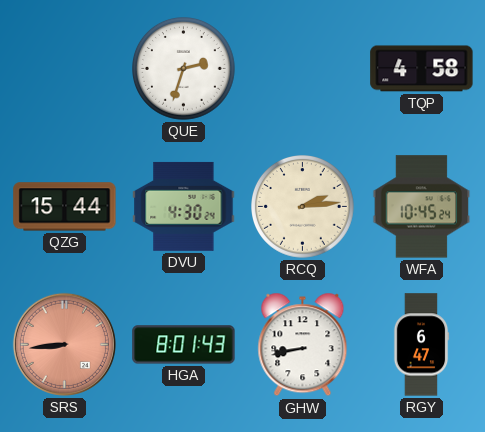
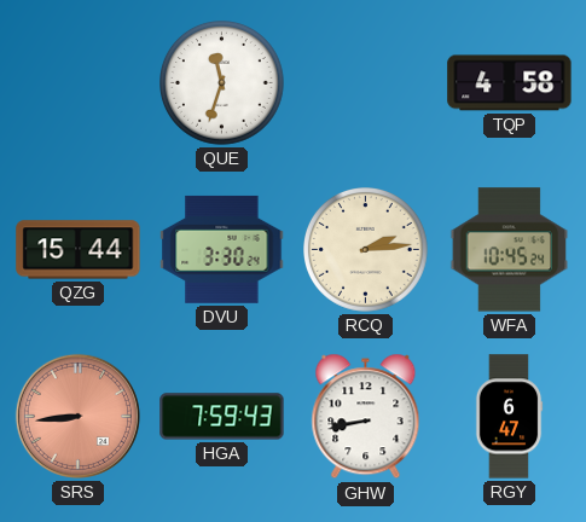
QUE: 2:33 -> 11:33
DVU: 4:30 -> 3:30
HGA: 8:01 -> 7:59
